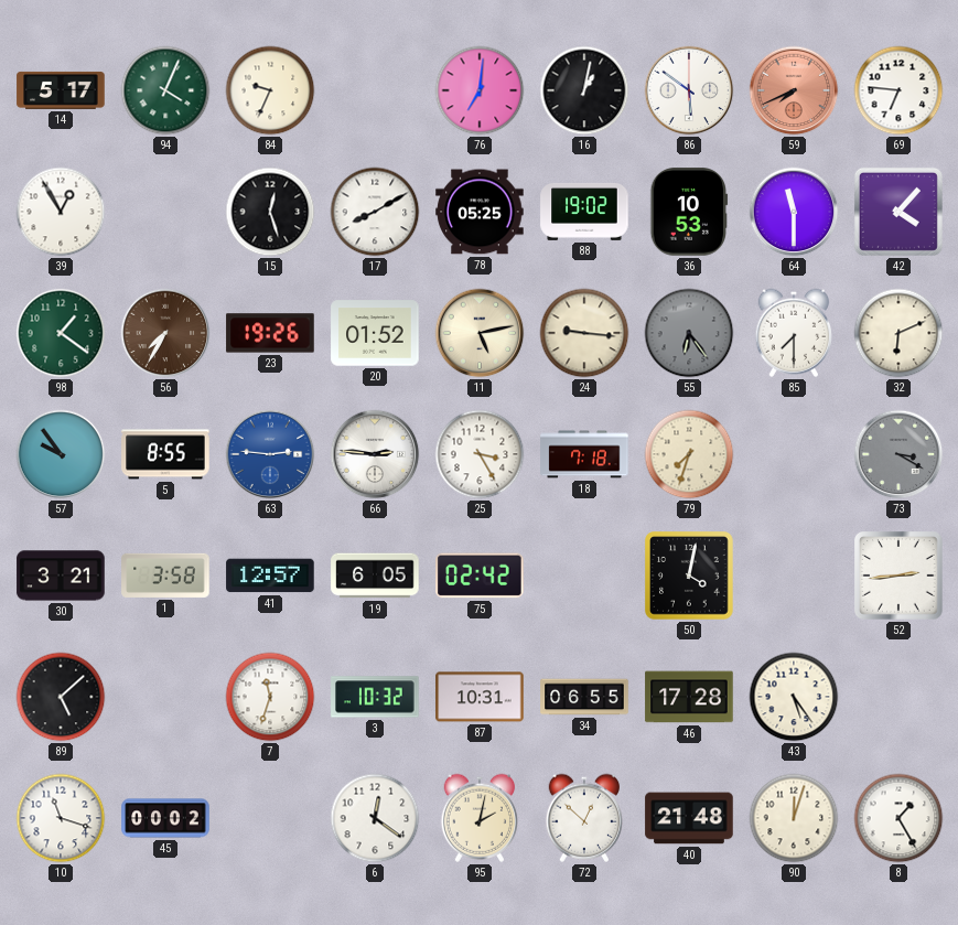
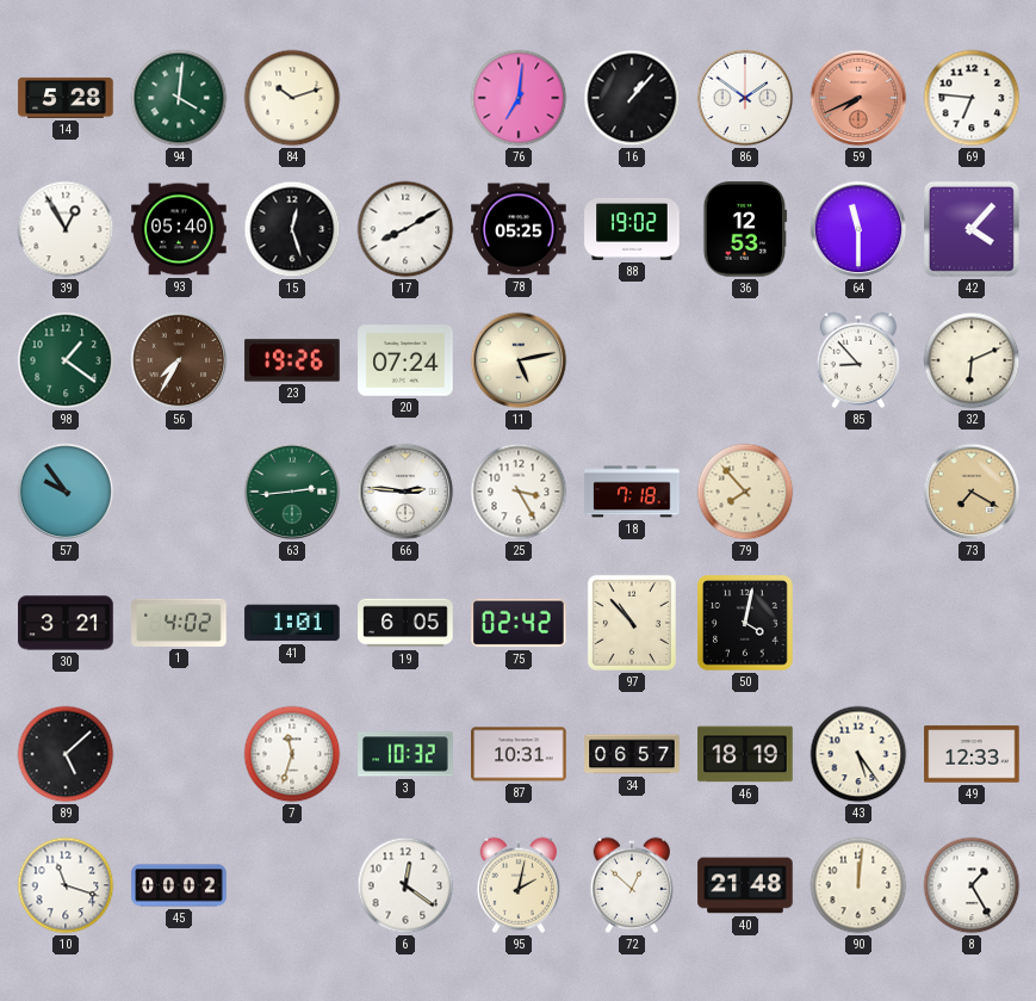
14: 5:17 -> 5:28
94: 4:04 -> 4:01
84: 9:34 -> 10:12
16: 1:02 -> 1:07
86: 5:51 -> 1:51
93: none -> 05:40
36: 10:53 -> 12:53
20: 01:52 -> 07:24
24: 9:16 -> none
55: 6:24 -> none
85: 7:30 -> 8:53
5: 8:55 -> none
63: 2:46 -> 2:44
63 dial: blue -> green
79: 7:33 -> 7:53
73: 3:20 -> 7:20
73 dial: grey -> champagne
1: 3:58 -> 4:02
41: 12:57 -> 1:01
97: none -> 10:53
52: 2:44 -> none
34: 06:55 -> 06:57
46: 17:28 -> 18:19
49: none -> 12:33
90: 12:03 -> 12:01
